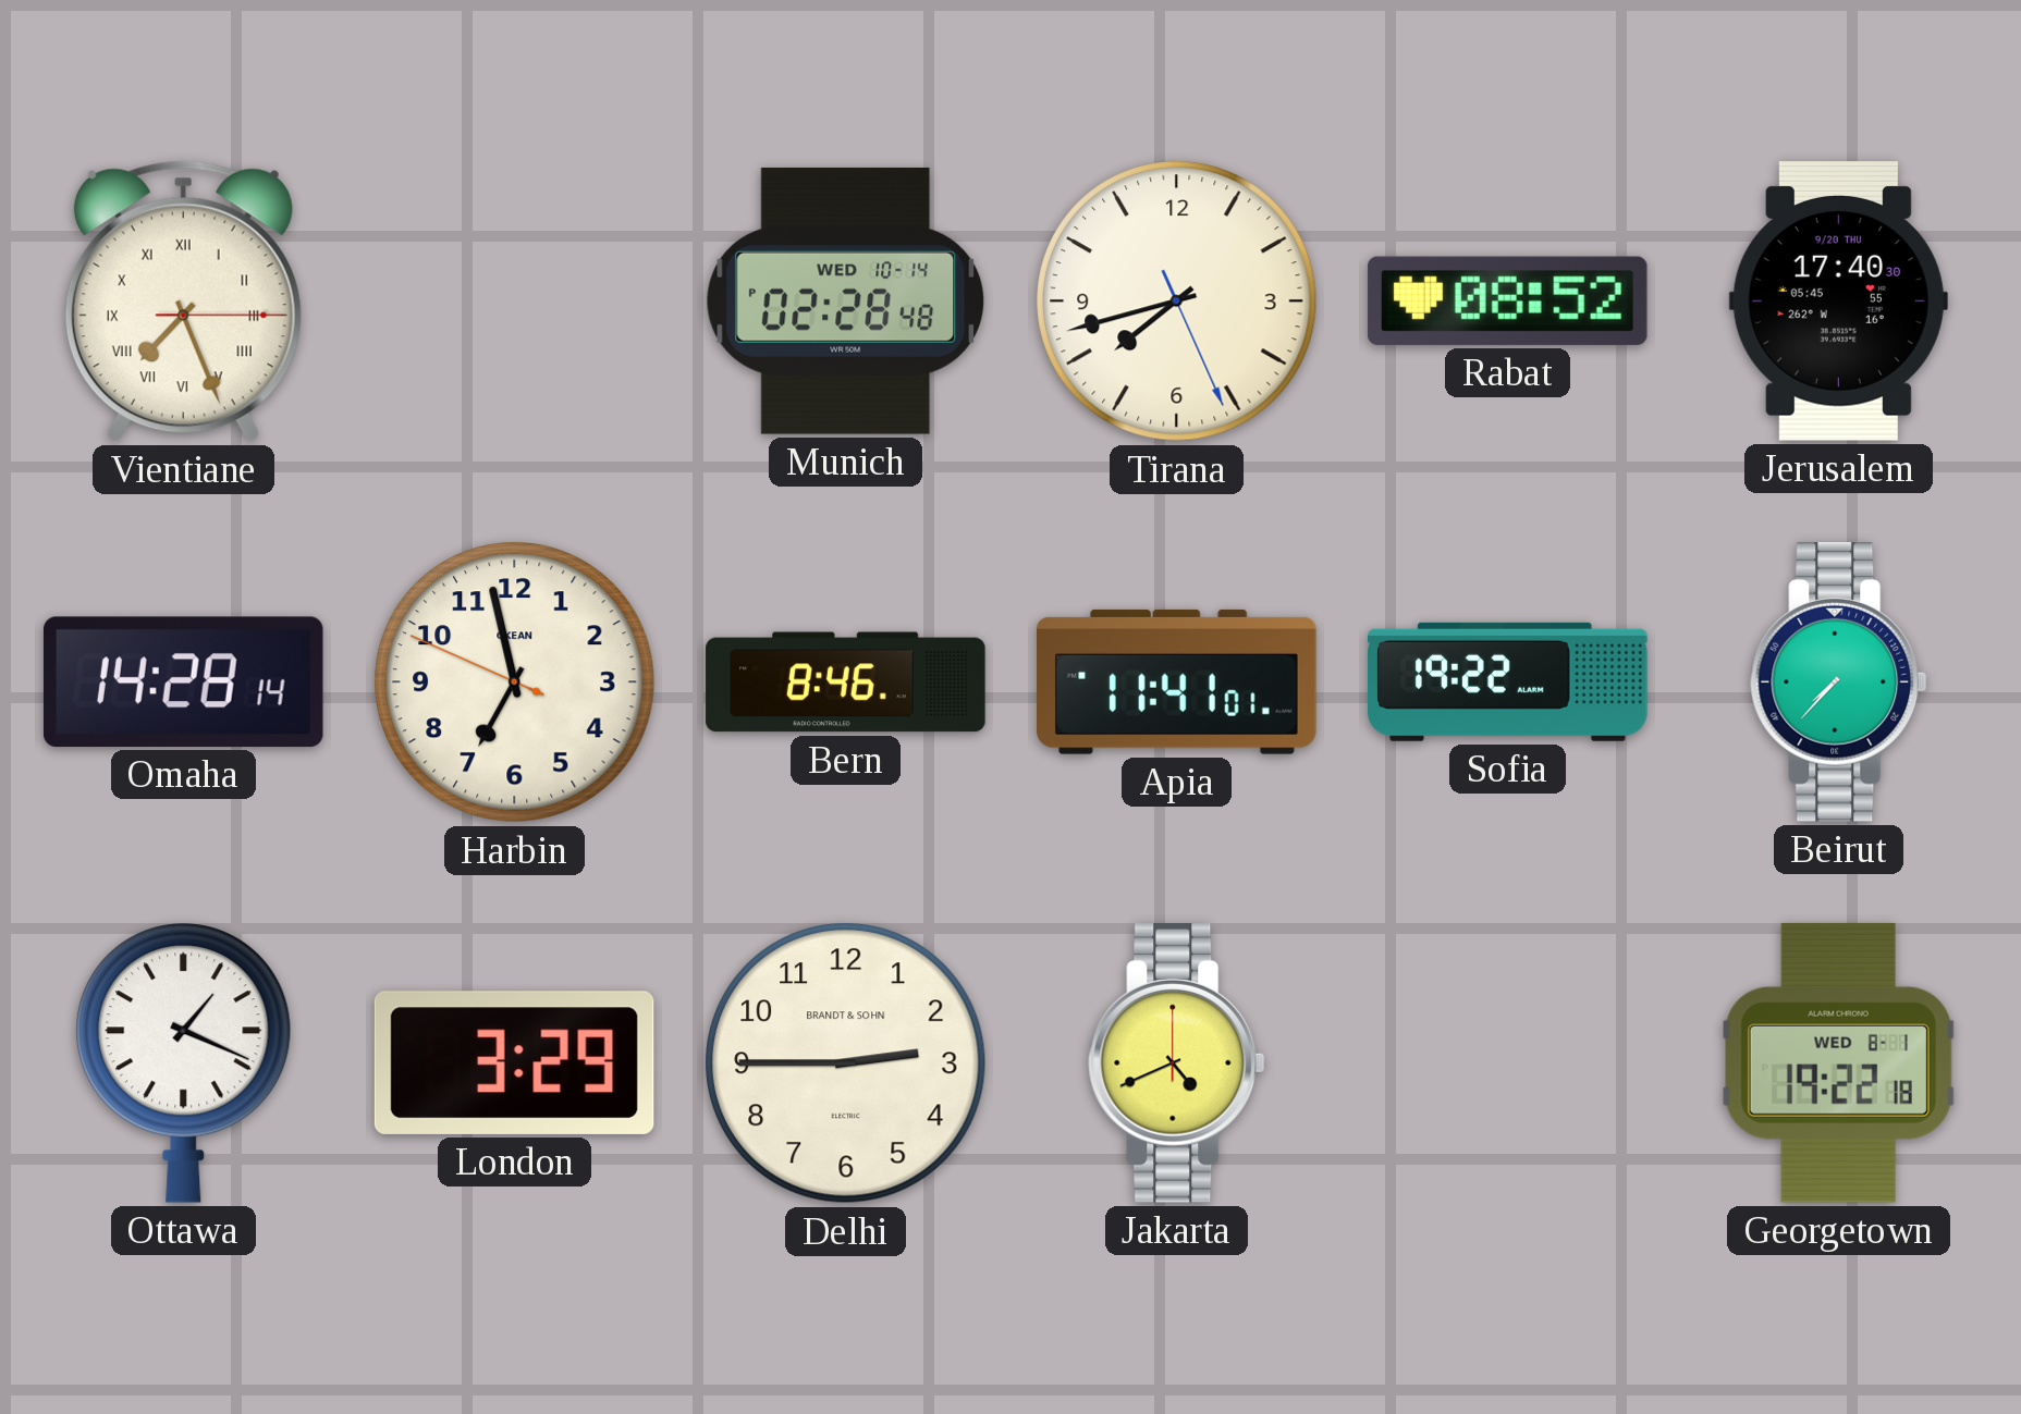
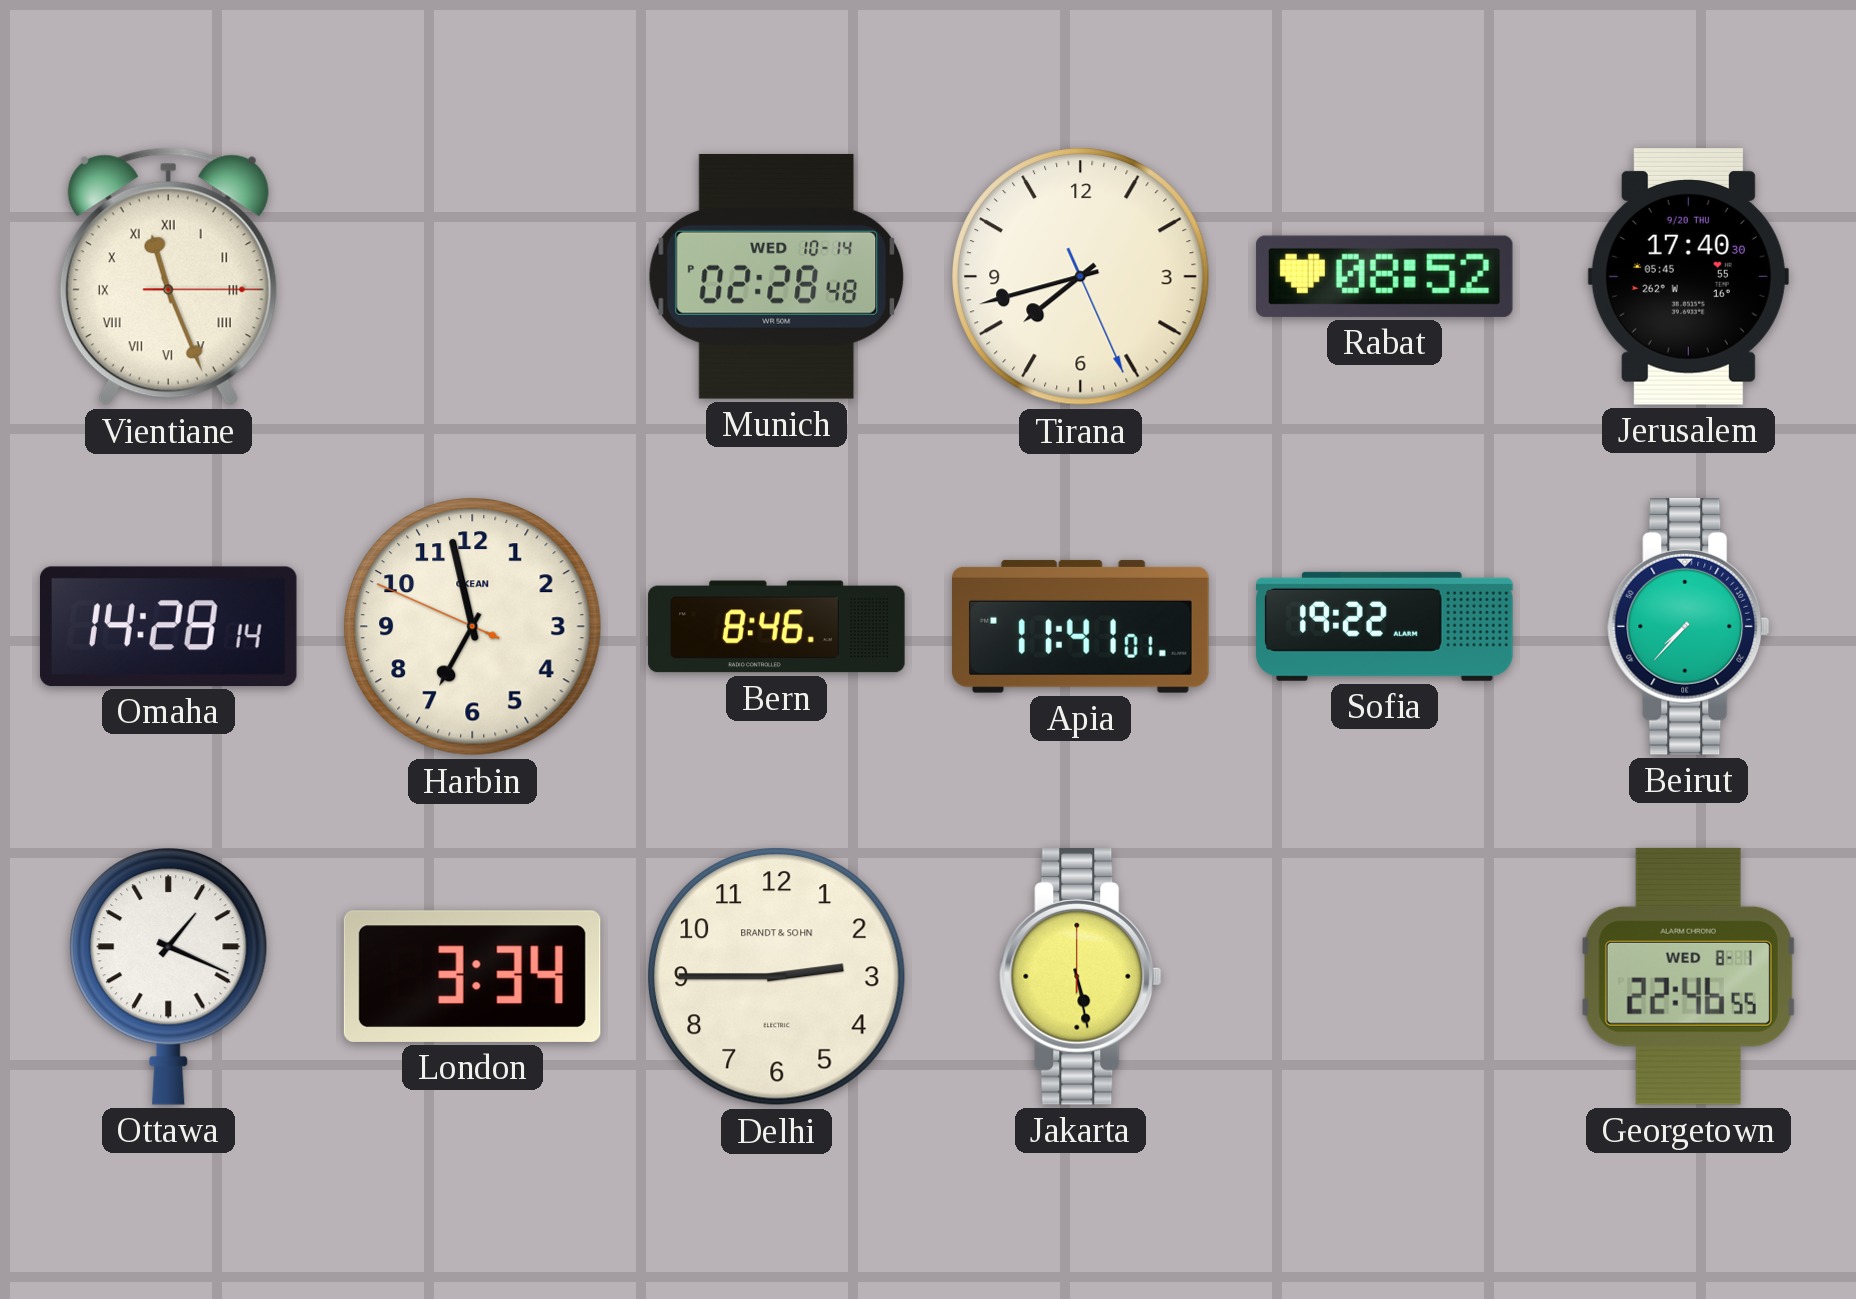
Vientiane: 7:26 -> 11:26
London: 3:29 -> 3:34
Jakarta: 4:41 -> 5:28
Georgetown: 19:22 -> 22:46
